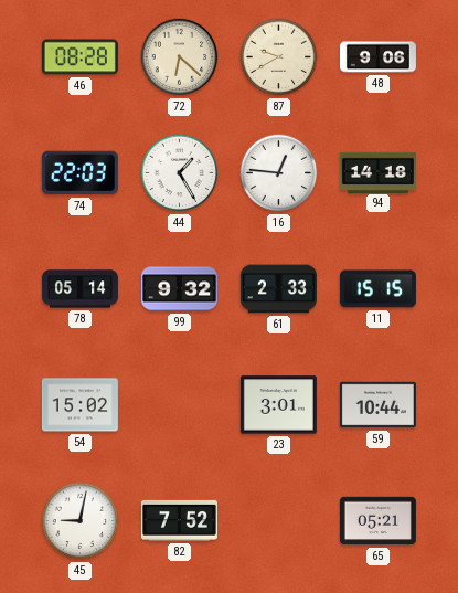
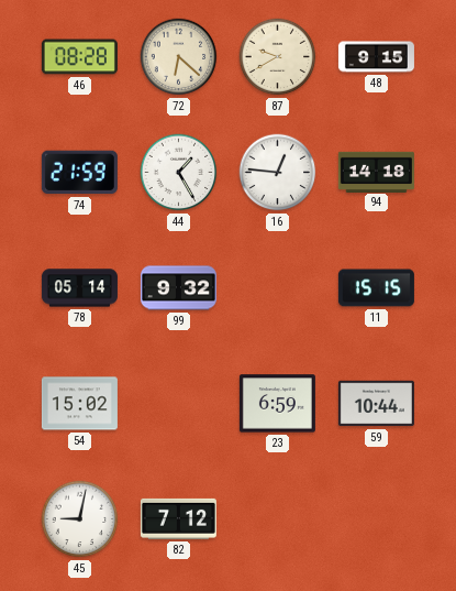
48: 9:06 -> 9:15
74: 22:03 -> 21:59
61: 2:33 -> none
23: 3:01 -> 6:59
82: 7:52 -> 7:12
65: 05:21 -> none
